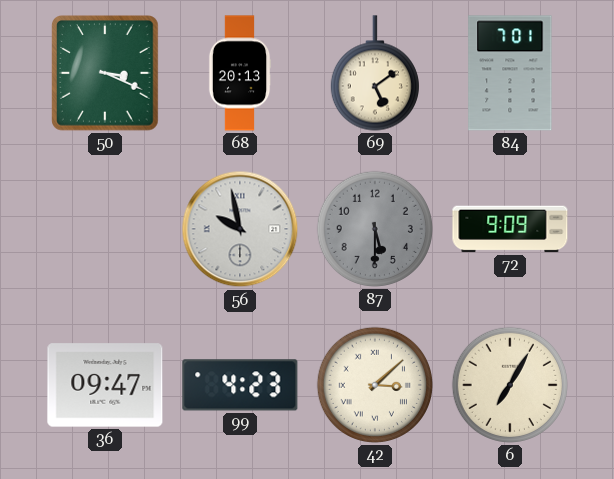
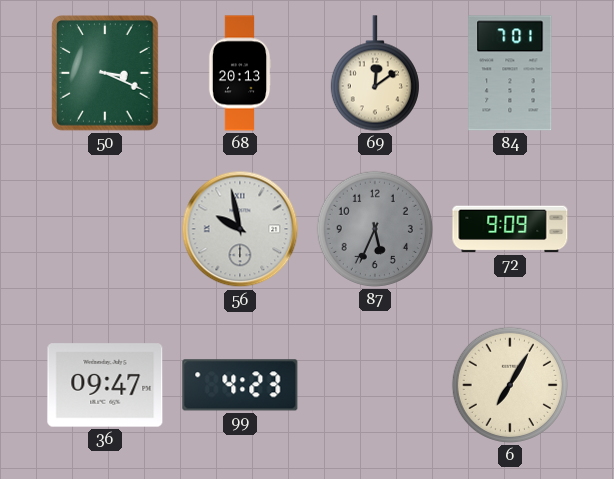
69: 5:09 -> 12:09
87: 5:30 -> 5:34
42: 3:08 -> none
